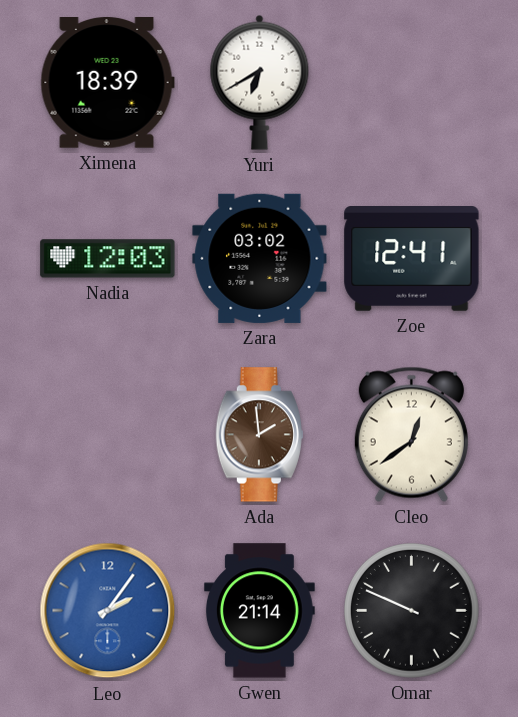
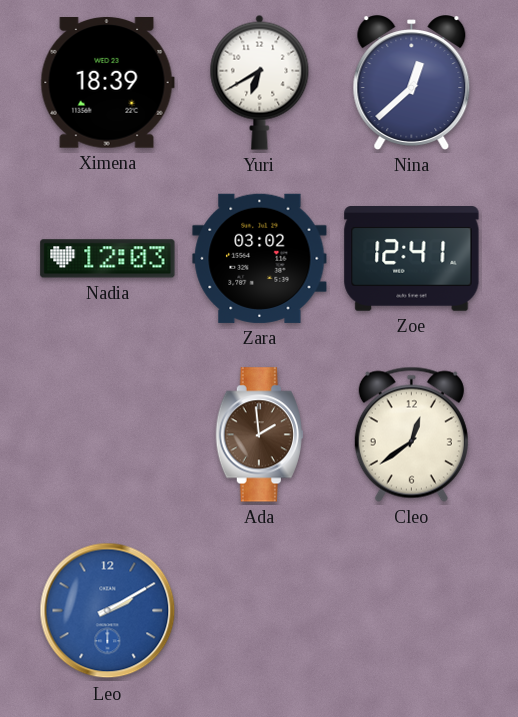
Nina: none -> 12:38
Leo: 2:06 -> 2:10
Gwen: 21:14 -> none
Omar: 9:49 -> none
